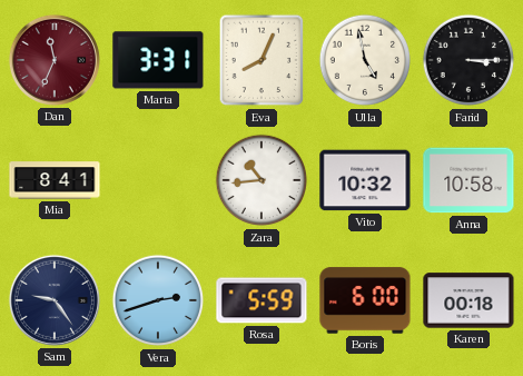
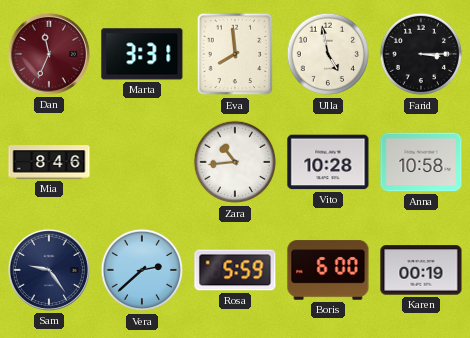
Eva: 8:04 -> 7:59
Mia: 8:41 -> 8:46
Vito: 10:32 -> 10:28
Vera: 2:42 -> 2:38
Karen: 00:18 -> 00:19
